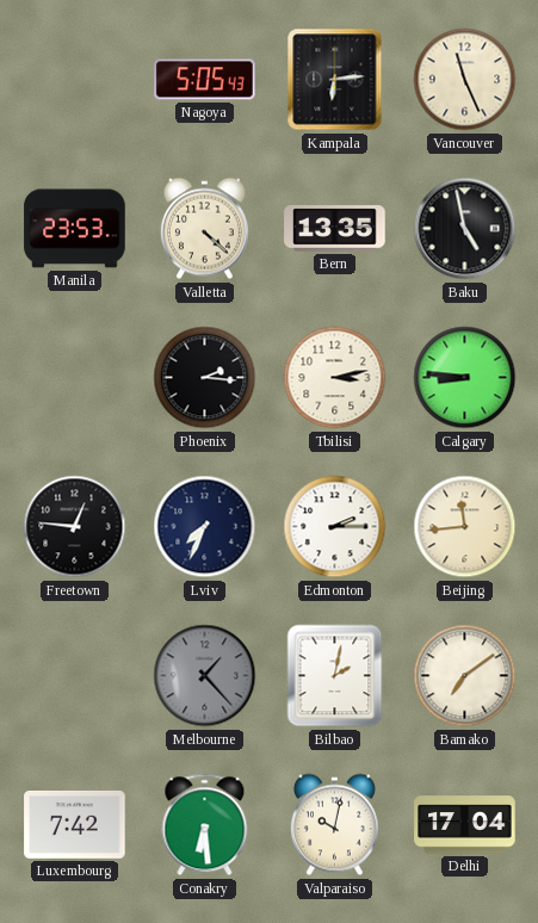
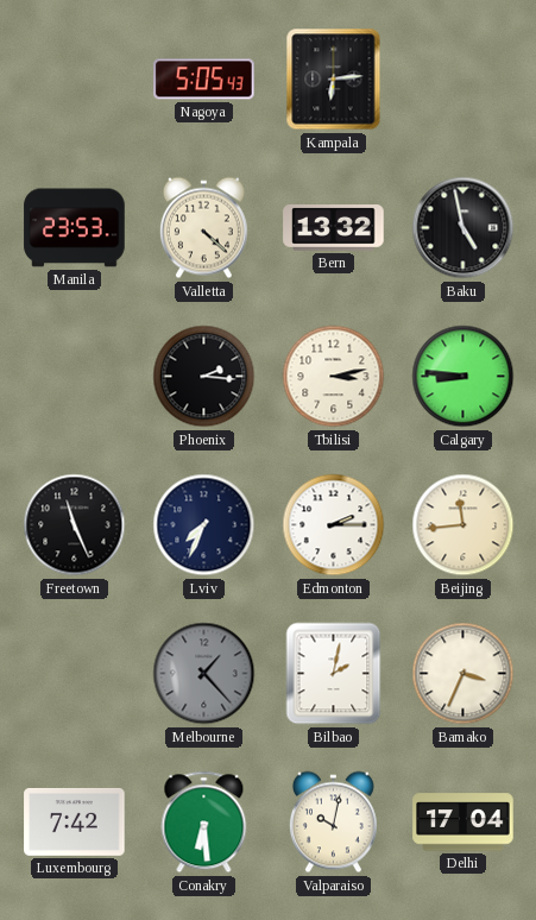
Vancouver: 11:26 -> none
Bern: 13:35 -> 13:32
Freetown: 12:46 -> 11:26
Bamako: 7:09 -> 3:34
